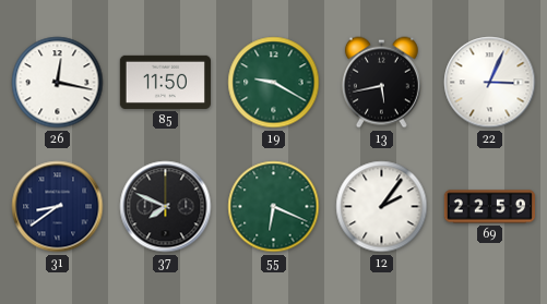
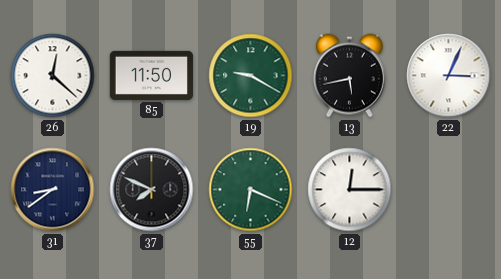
26: 12:17 -> 12:22
12: 2:06 -> 12:15
69: 22:59 -> none
